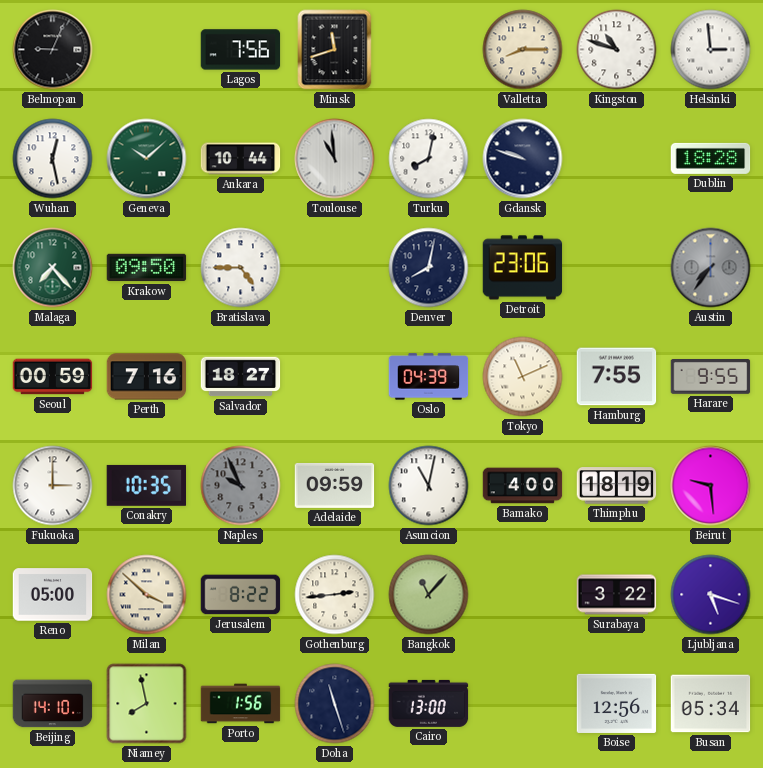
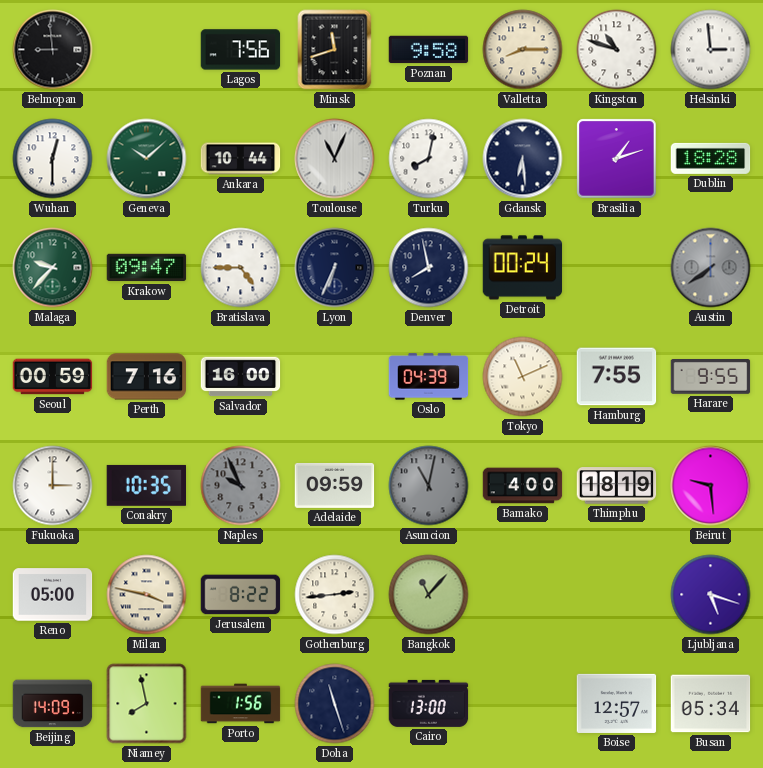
Belmopan: 9:04 -> 8:59
Poznan: none -> 9:58
Wuhan: 12:28 -> 12:30
Toulouse: 10:59 -> 11:04
Gdansk: 9:48 -> 6:29
Brasilia: none -> 1:12
Malaga: 7:23 -> 9:37
Krakow: 09:50 -> 09:47
Lyon: none -> 6:34
Denver: 8:02 -> 7:58
Detroit: 23:06 -> 00:24
Austin: 7:36 -> 7:39
Salvador: 18:27 -> 16:00
Asuncion dial: white -> grey
Milan: 3:52 -> 3:47
Surabaya: 3:22 -> none
Beijing: 14:10 -> 14:09
Boise: 12:56 -> 12:57
